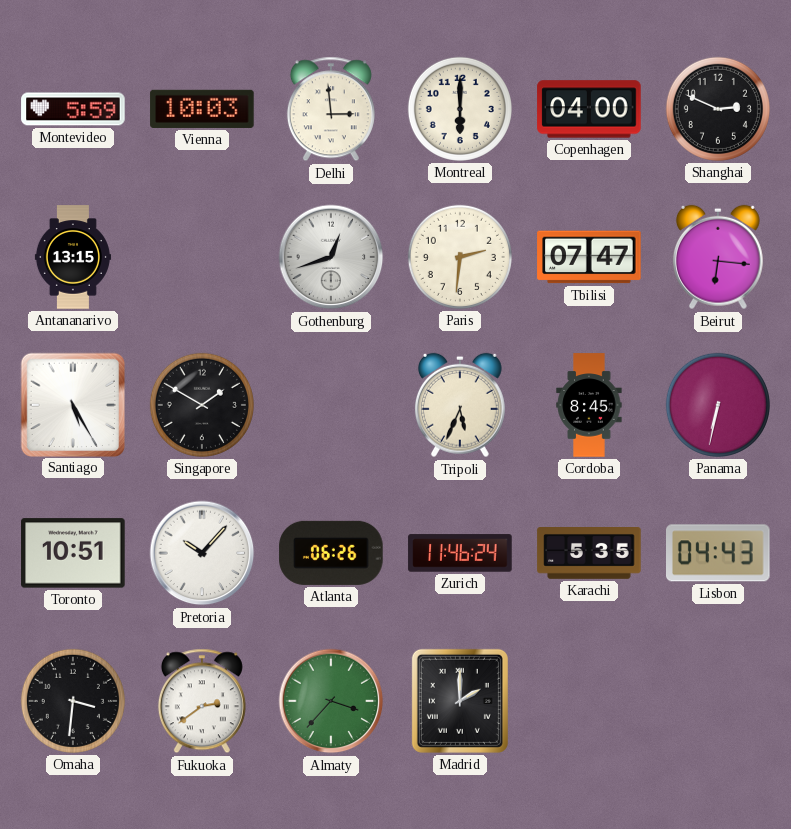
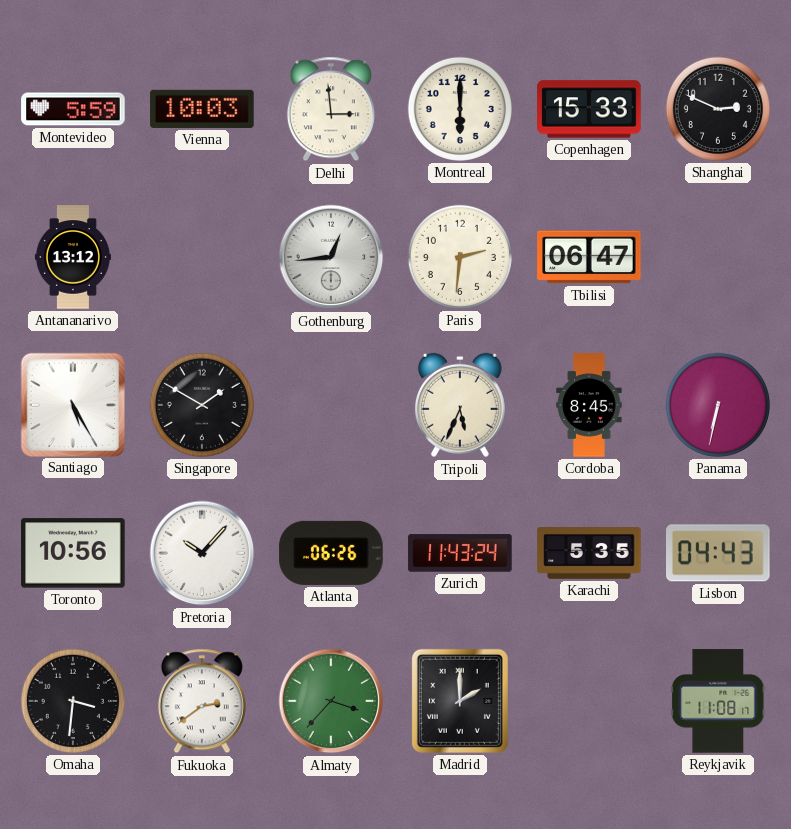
Copenhagen: 04:00 -> 15:33
Antananarivo: 13:15 -> 13:12
Gothenburg: 12:42 -> 12:44
Tbilisi: 07:47 -> 06:47
Beirut: 6:16 -> none
Toronto: 10:51 -> 10:56
Zurich: 11:46 -> 11:43
Reykjavik: none -> 11:08
